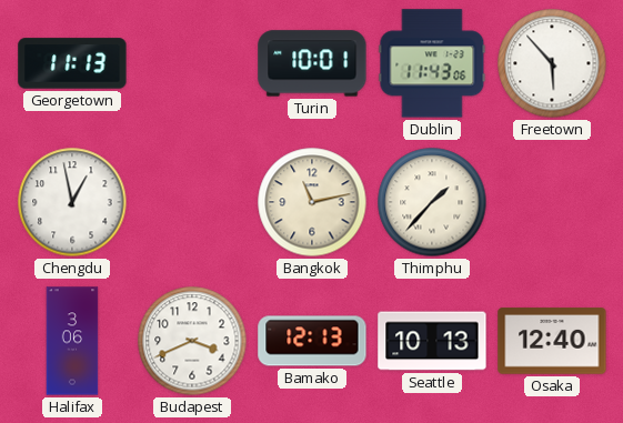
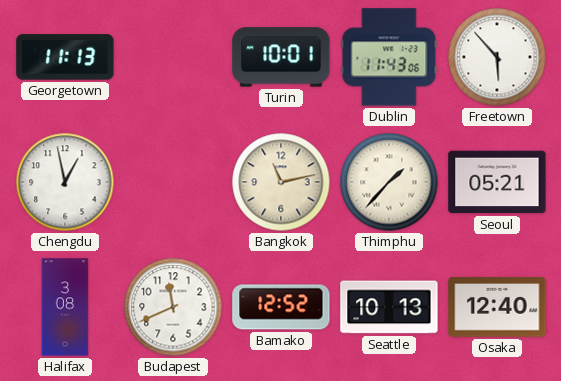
Seoul: none -> 05:21
Halifax: 3:06 -> 3:08
Budapest: 3:41 -> 11:41
Bamako: 12:13 -> 12:52
